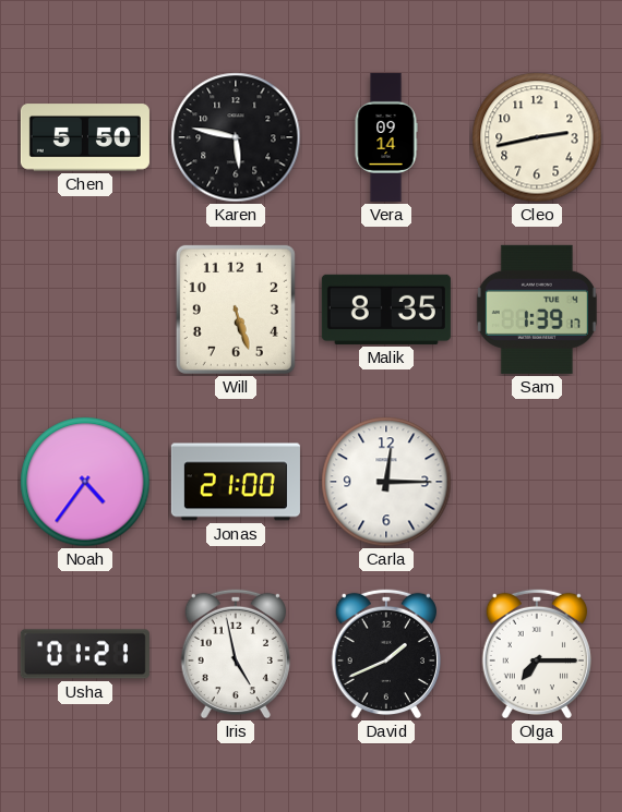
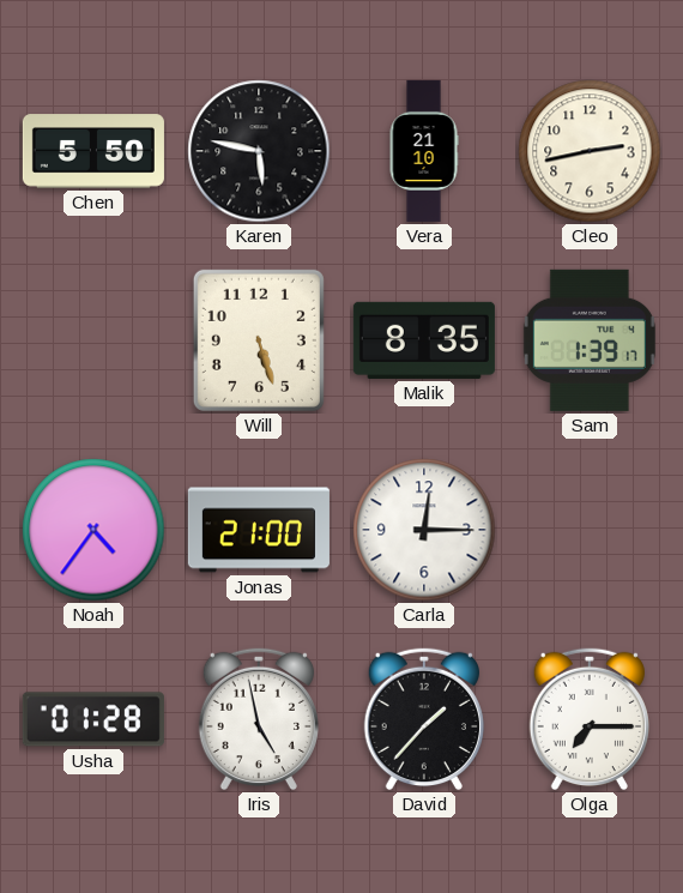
Vera: 09:14 -> 21:10
Usha: 01:21 -> 01:28
David: 1:41 -> 1:37
